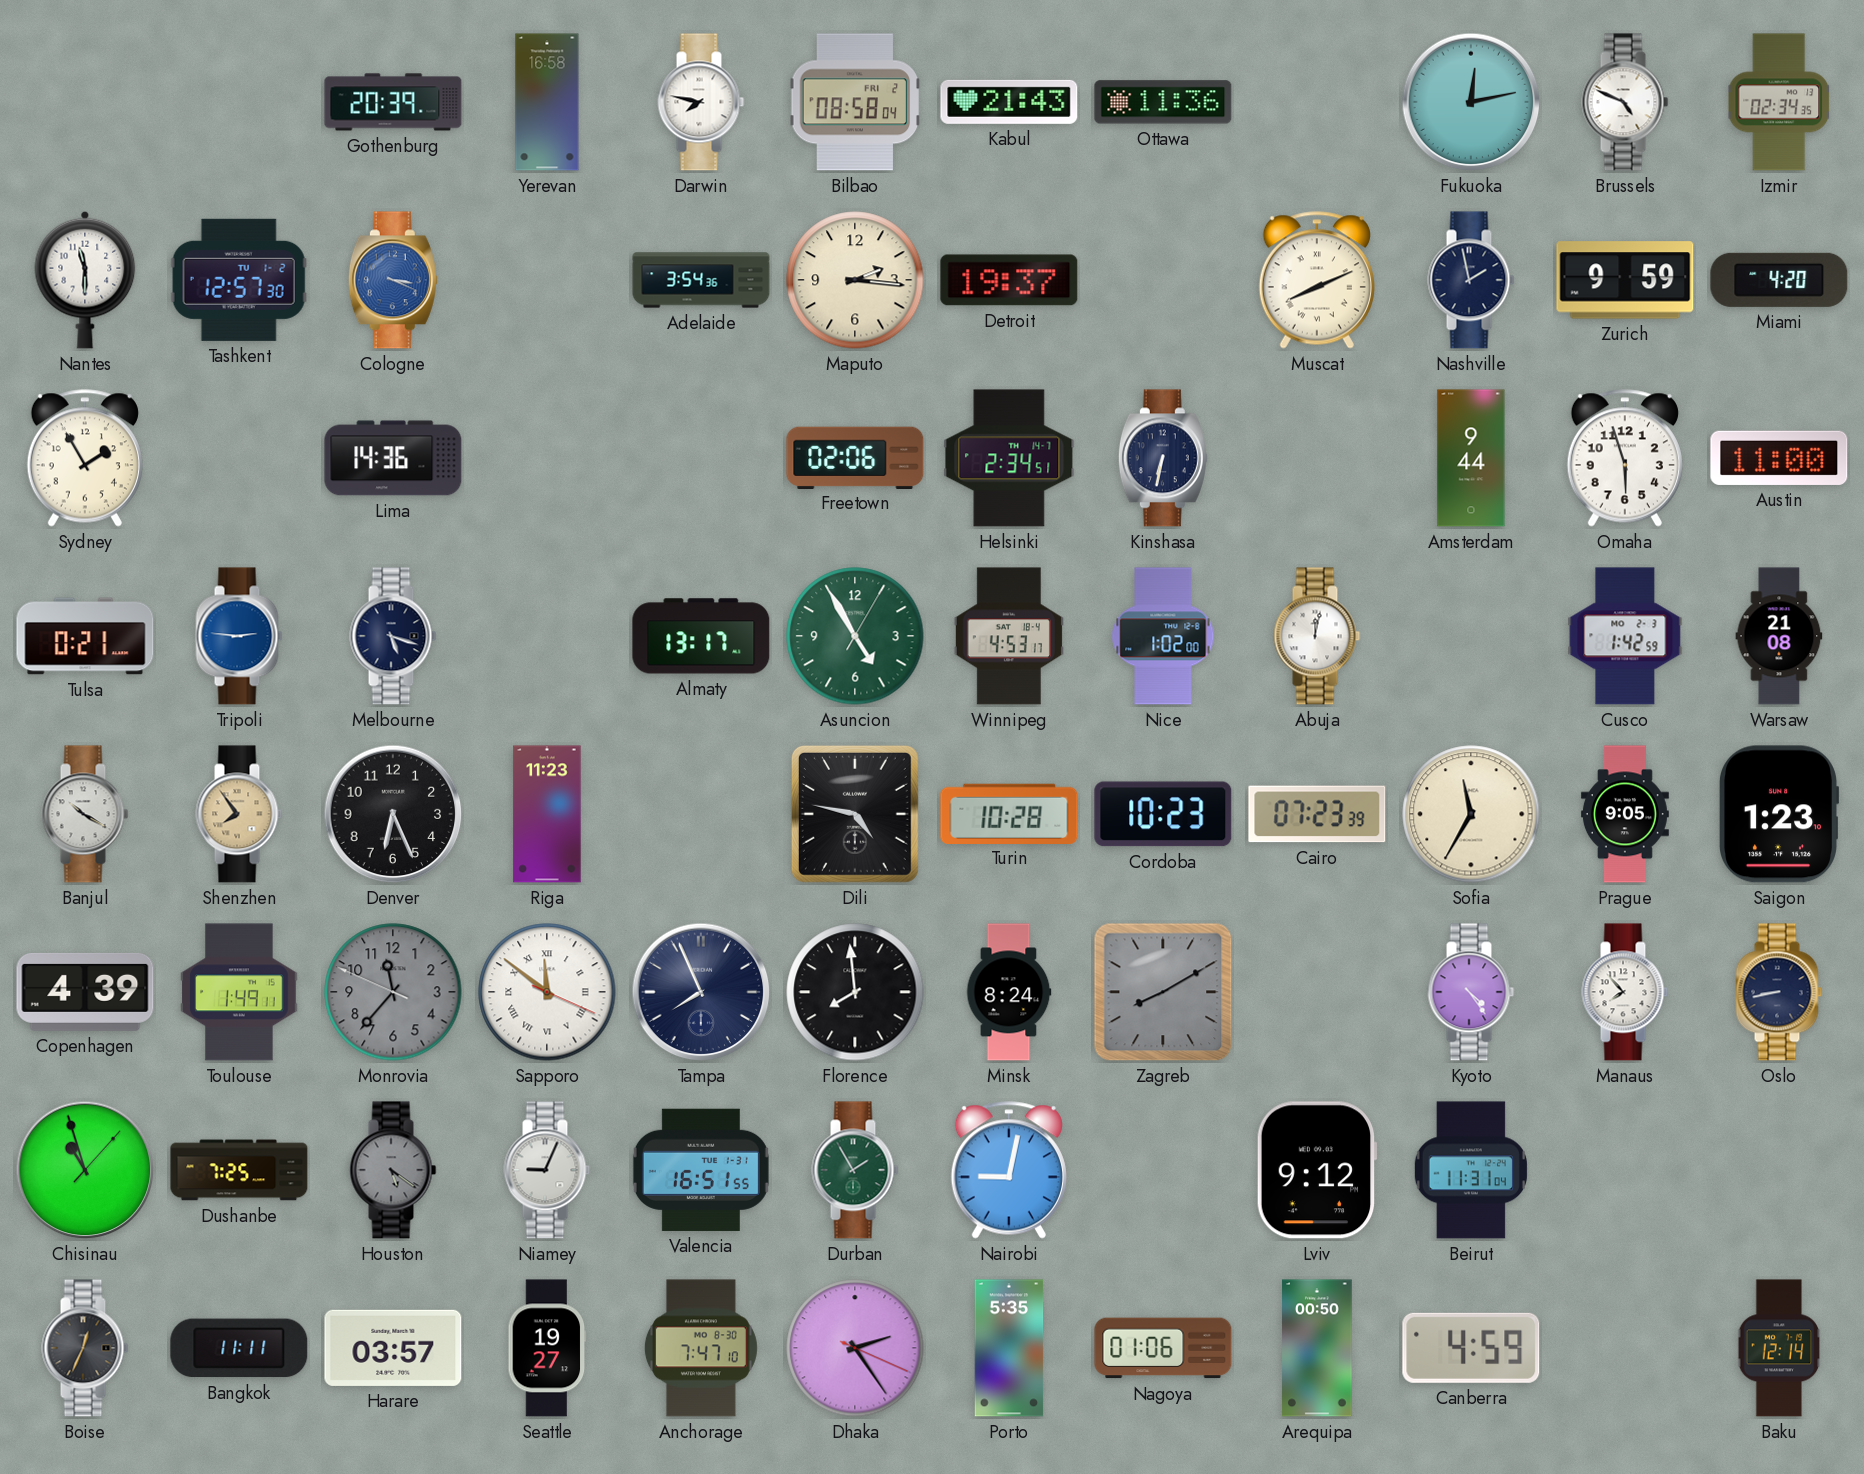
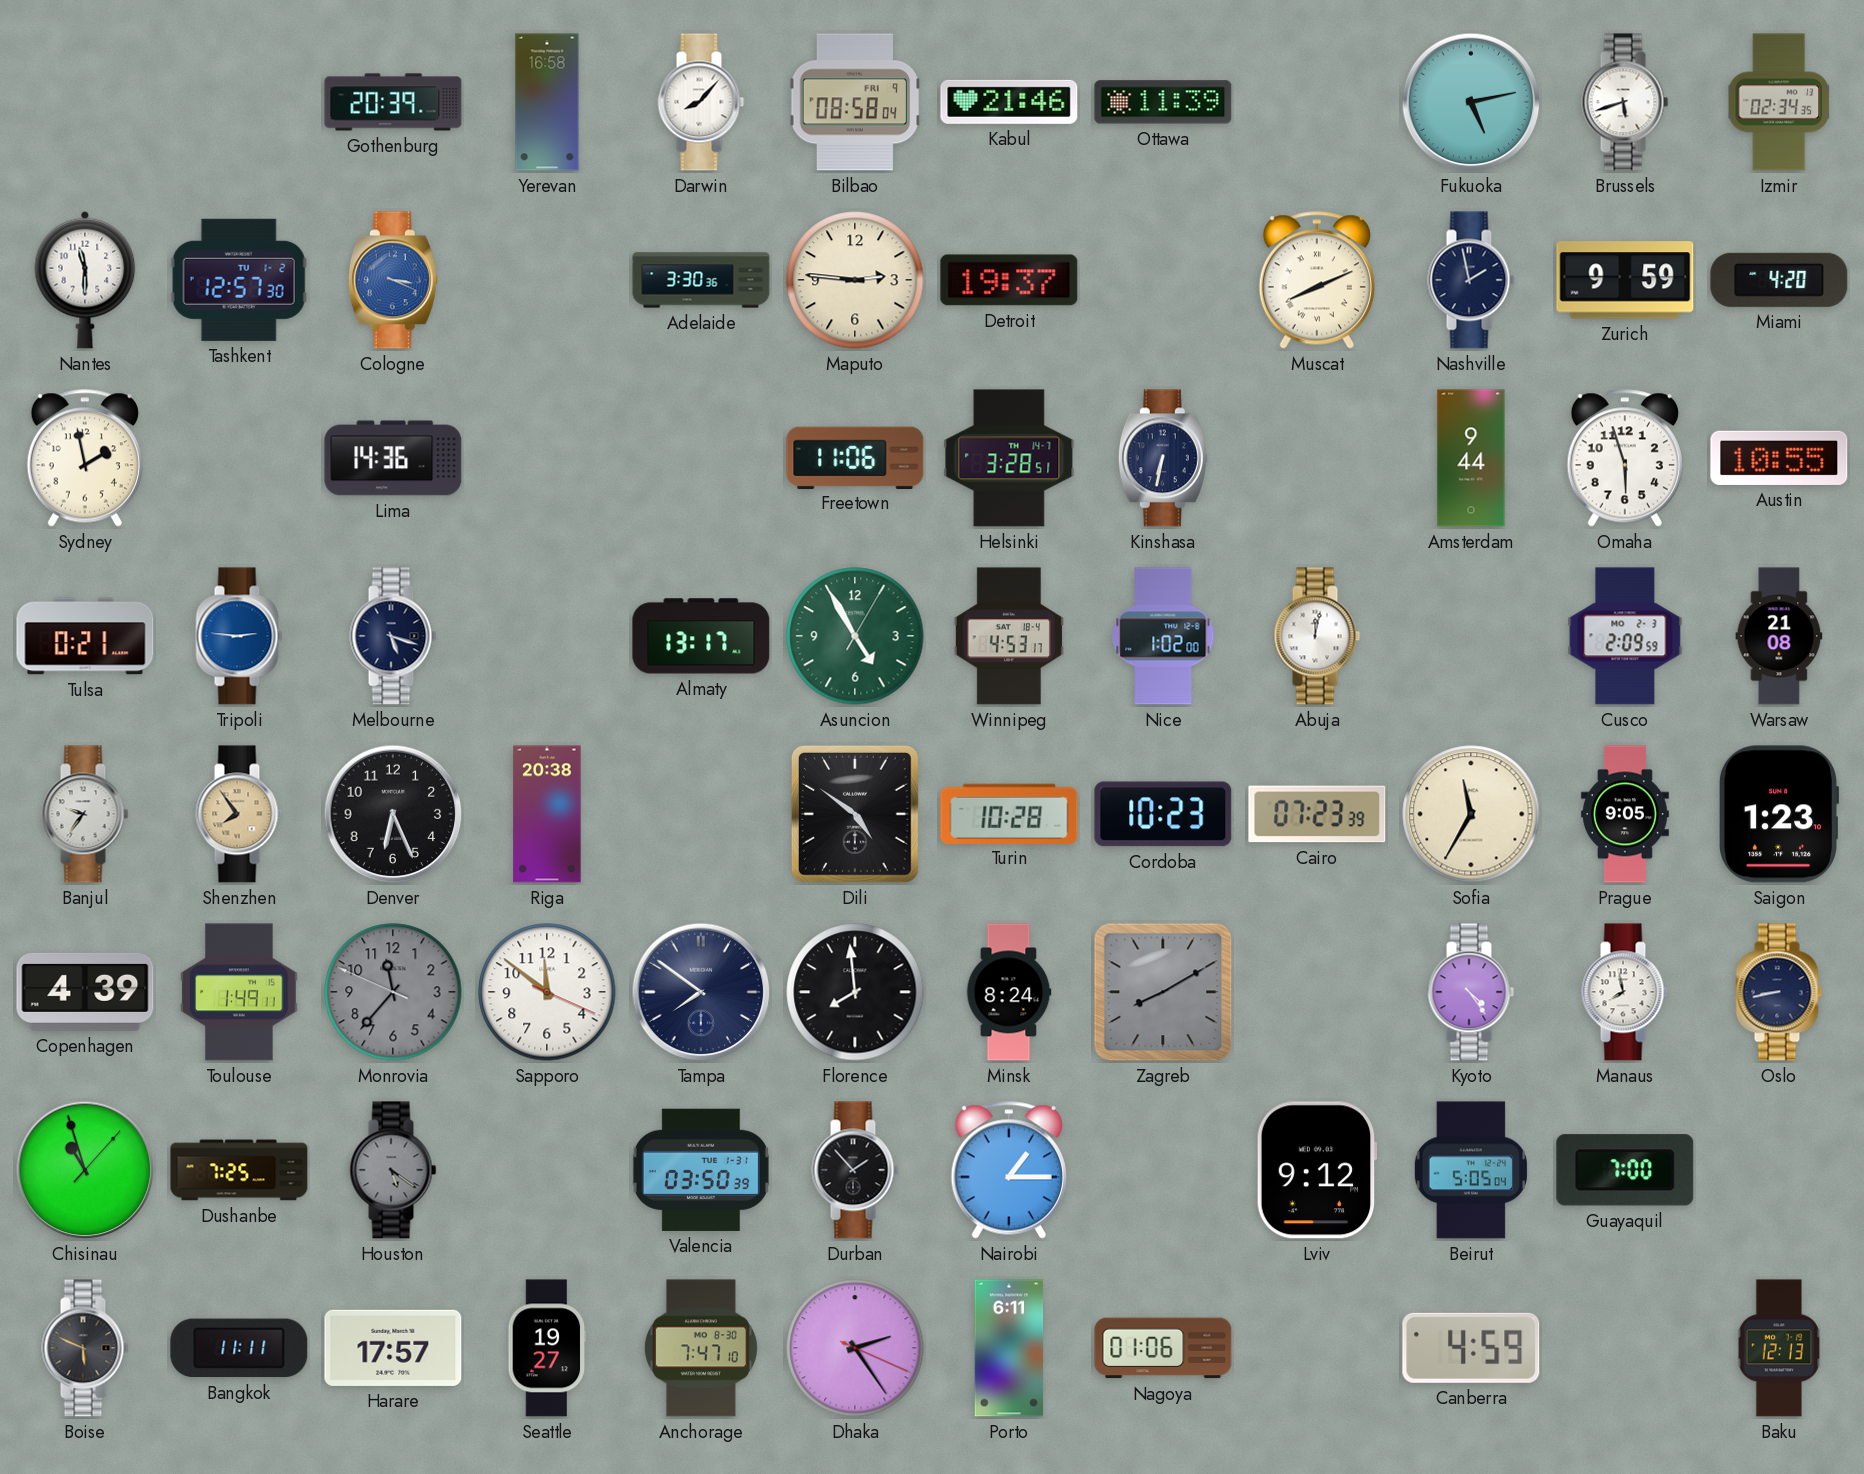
Darwin: 7:47 -> 8:07
Bilbao date: FRI 2 -> FRI 9
Kabul: 21:43 -> 21:46
Ottawa: 11:36 -> 11:39
Fukuoka: 12:13 -> 5:13
Brussels: 4:49 -> 5:42
Adelaide: 3:54 -> 3:30
Maputo: 2:16 -> 2:46
Sydney: 1:55 -> 1:58
Freetown: 02:06 -> 11:06
Helsinki: 2:34 -> 3:28
Austin: 11:00 -> 10:55
Cusco: 1:42 -> 2:09
Banjul: 10:20 -> 9:36
Riga: 11:23 -> 20:38
Dili: 4:47 -> 4:51
Sapporo numerals: Roman -> Arabic
Tampa: 7:56 -> 7:51
Manaus: 7:53 -> 7:58
Niamey: 9:04 -> none
Valencia: 16:51 -> 03:50
Durban: 1:55 -> 1:53
Durban dial: green -> black
Nairobi: 9:02 -> 1:15
Beirut: 11:31 -> 5:05
Guayaquil: none -> 7:00
Boise: 12:34 -> 5:49
Harare: 03:57 -> 17:57
Porto: 5:35 -> 6:11
Arequipa: 00:50 -> none
Baku: 12:14 -> 12:13
